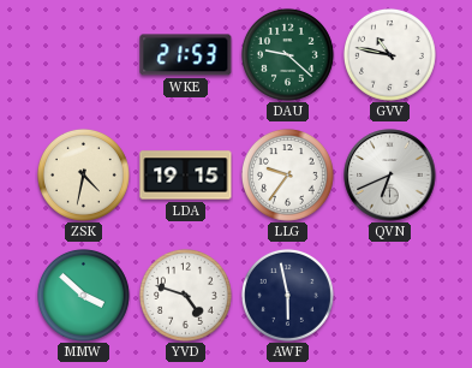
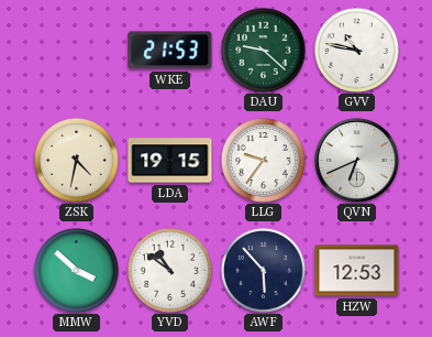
YVD: 4:48 -> 10:51
AWF: 5:58 -> 5:53
HZW: none -> 12:53
